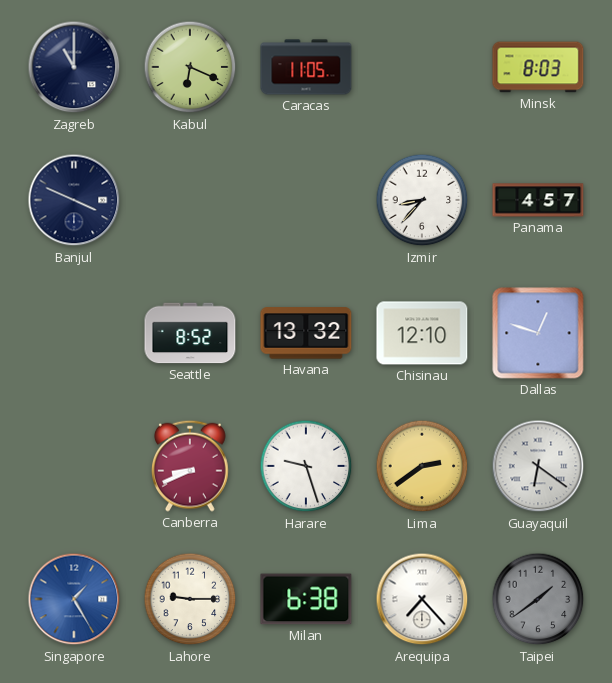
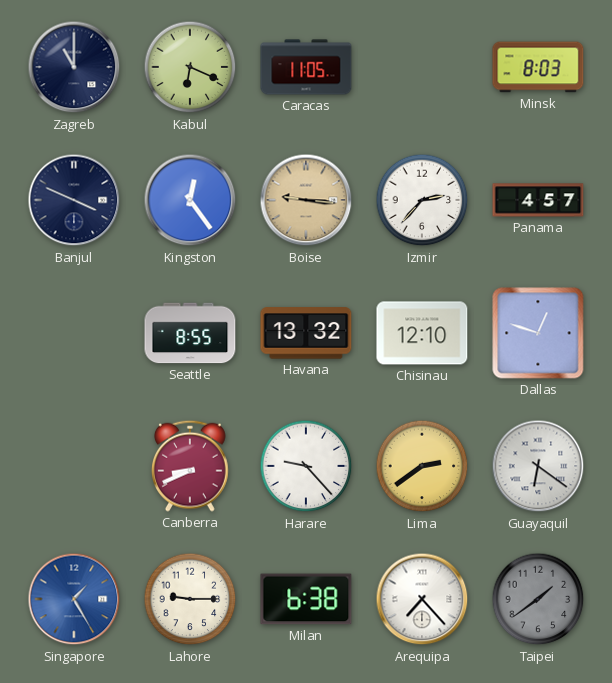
Kingston: none -> 12:24
Boise: none -> 9:16
Izmir: 8:37 -> 2:37
Seattle: 8:52 -> 8:55
Harare: 9:27 -> 9:23
